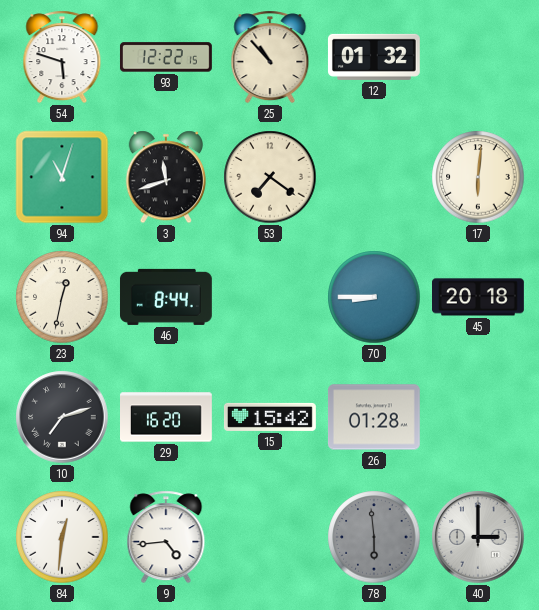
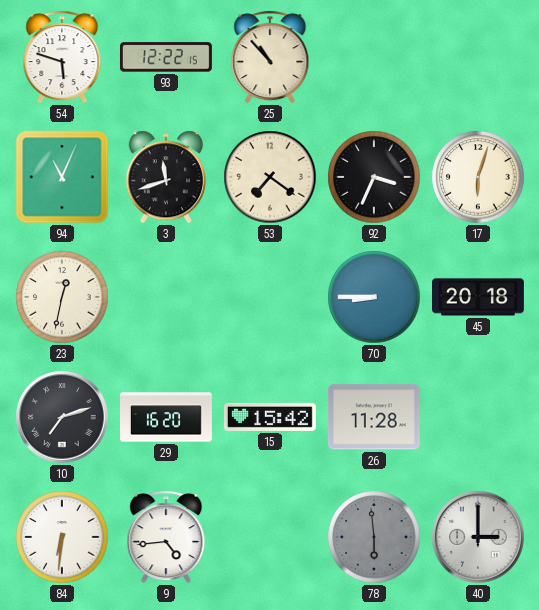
12: 01:32 -> none
94: 11:03 -> 11:04
92: none -> 3:34
17: 6:01 -> 6:03
46: 8:44 -> none
26: 01:28 -> 11:28
84: 12:31 -> 6:31
